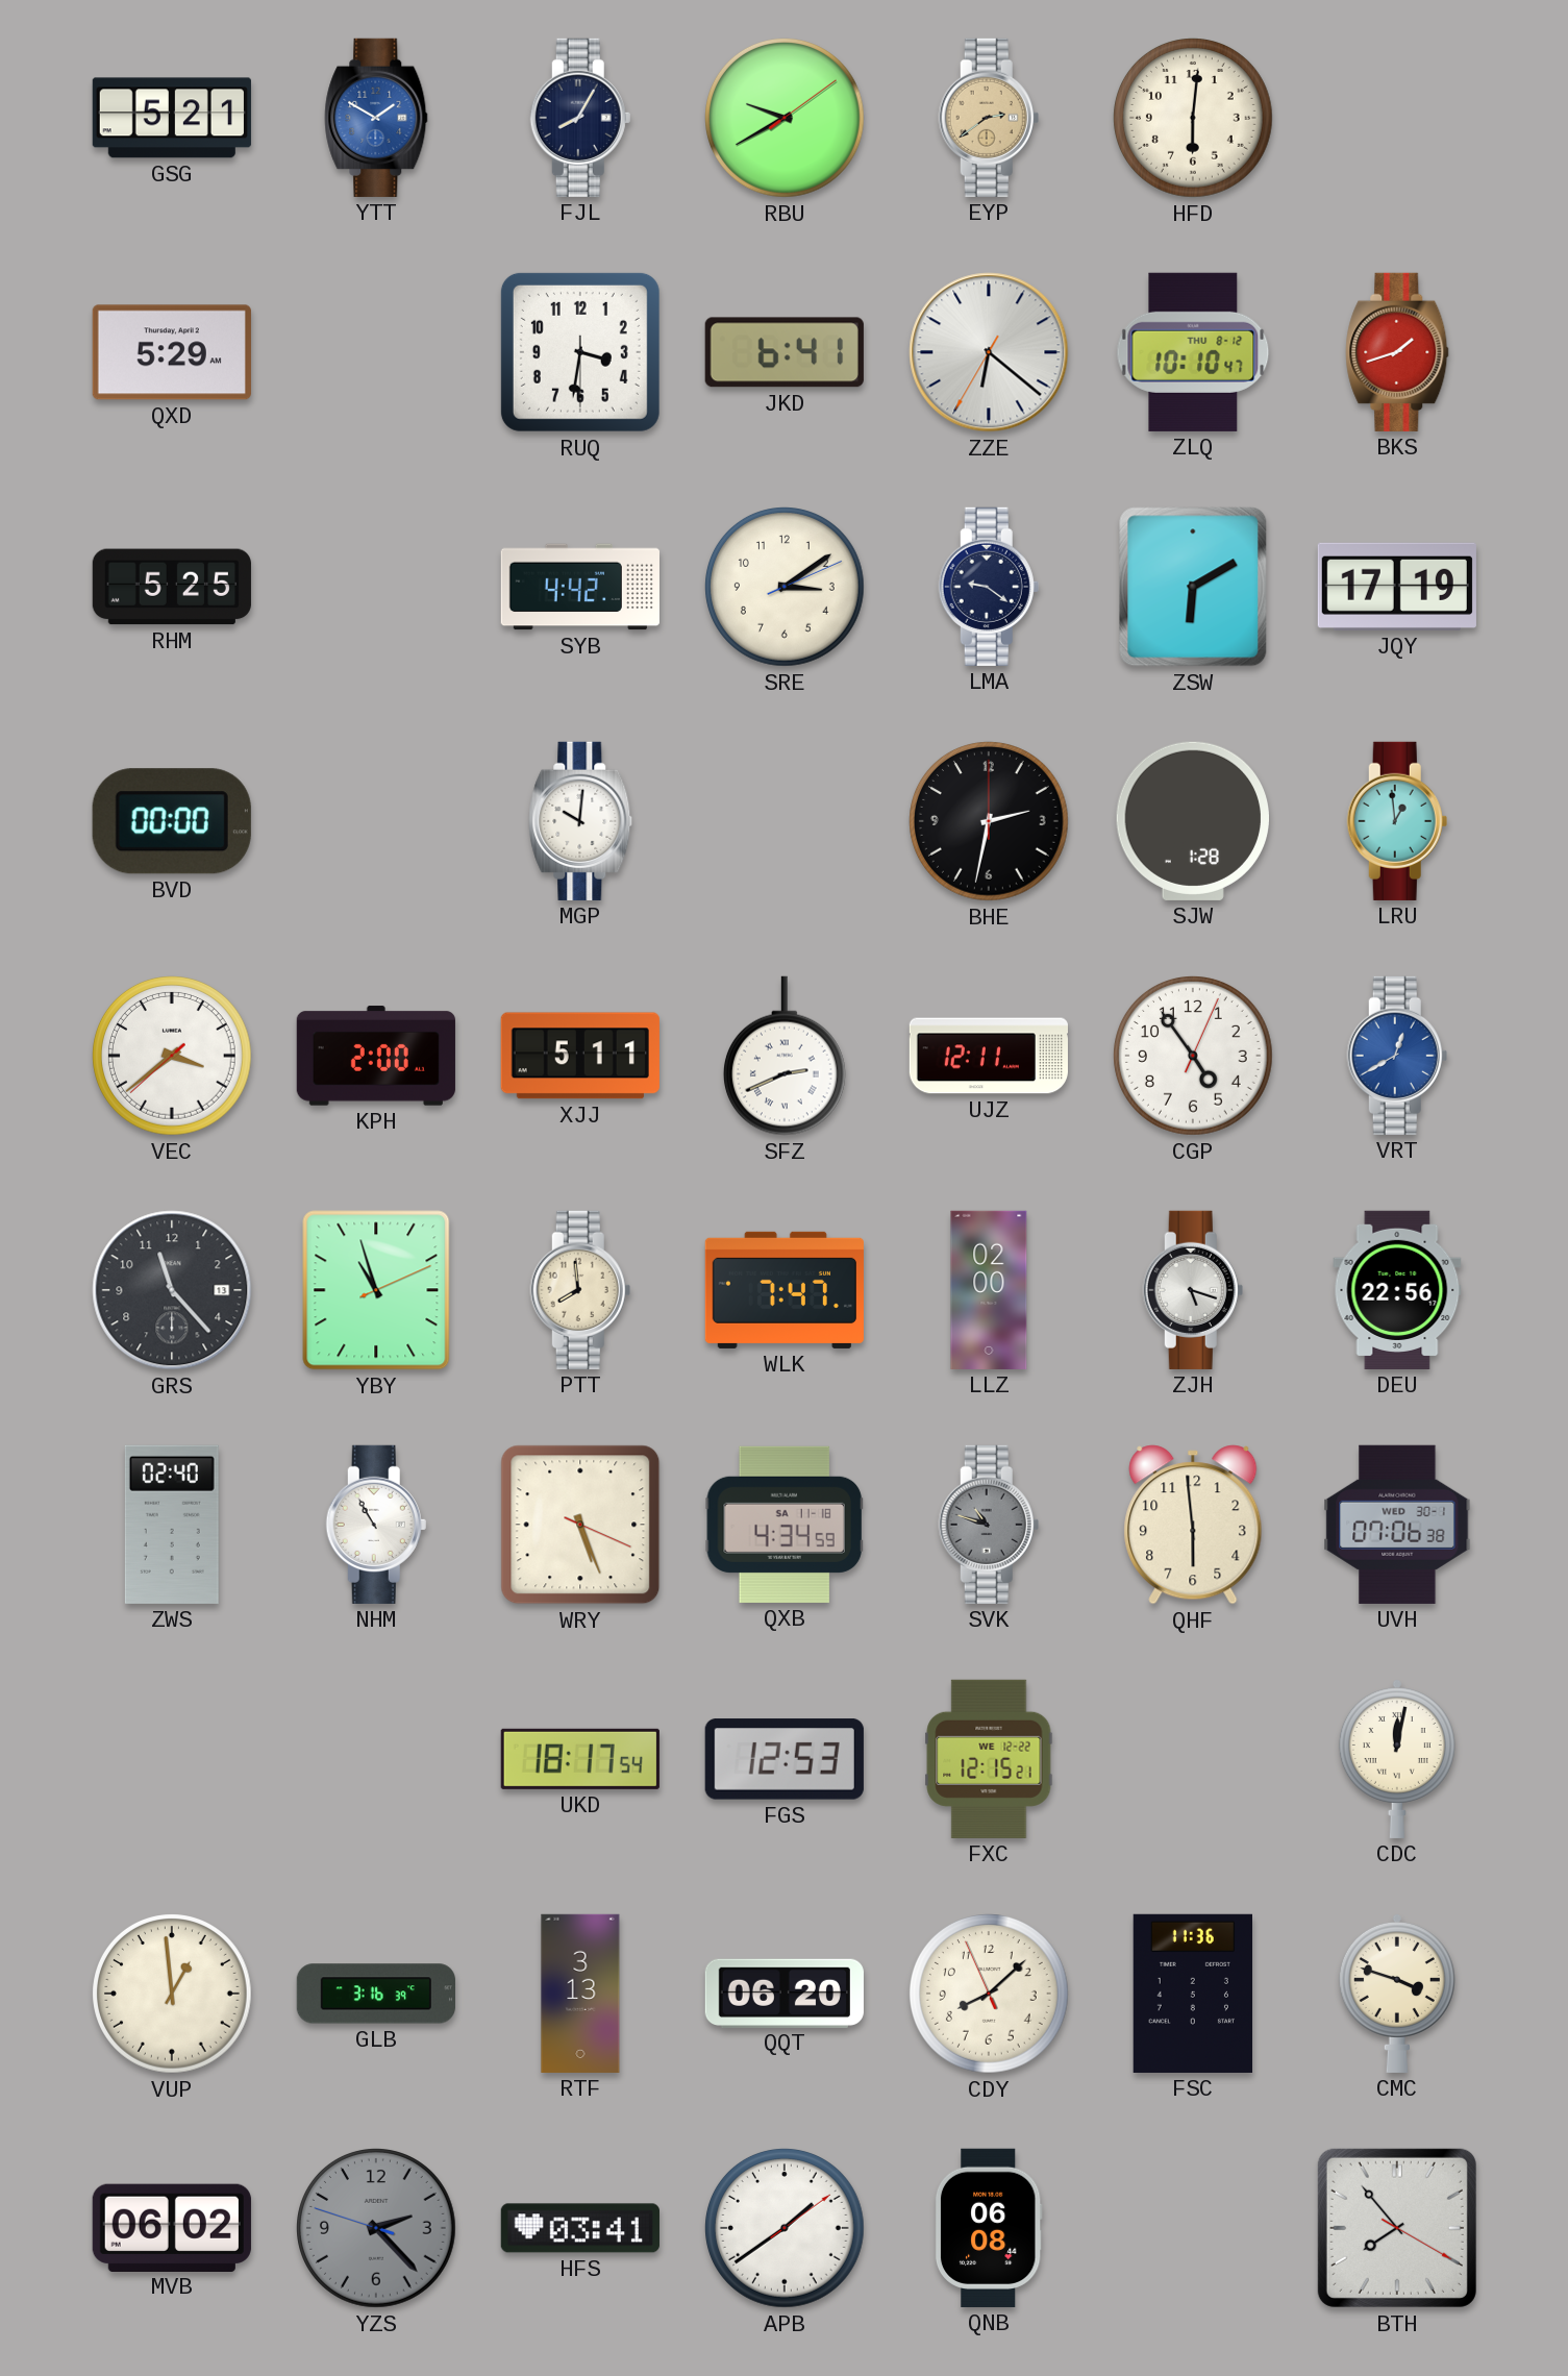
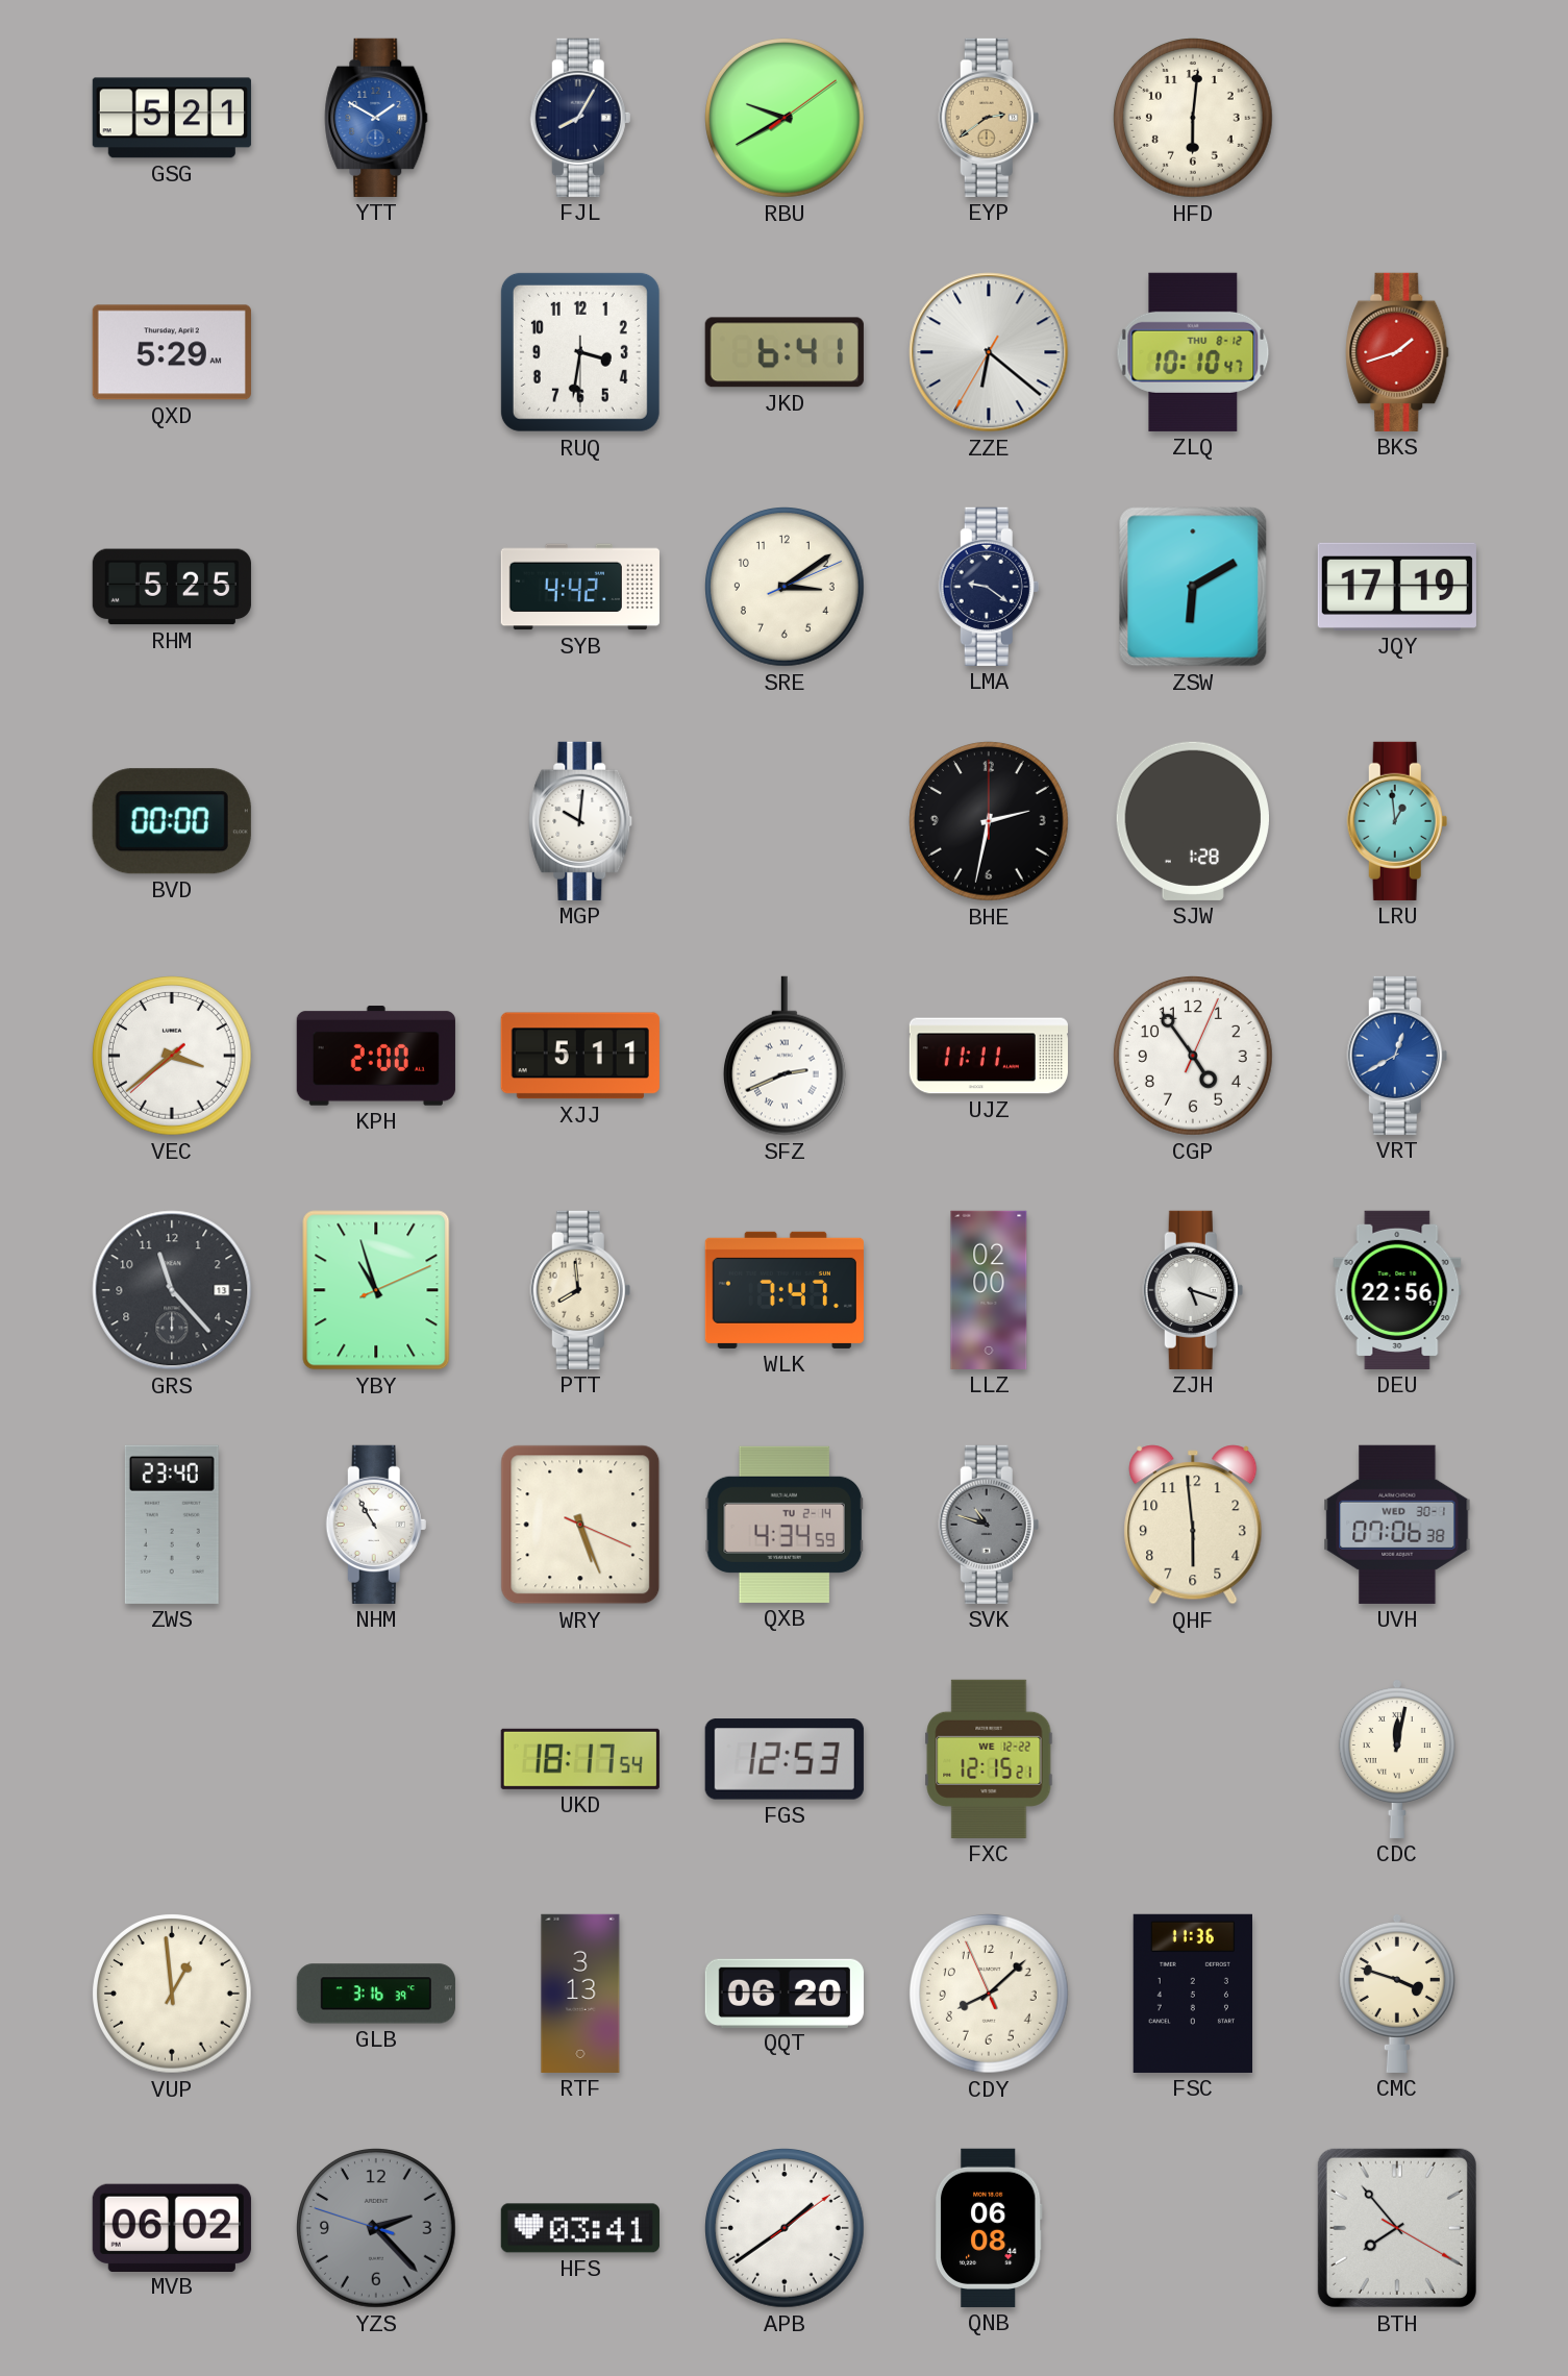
UJZ: 12:11 -> 11:11
ZWS: 02:40 -> 23:40
QXB date: SA 11-18 -> TU 2-14
